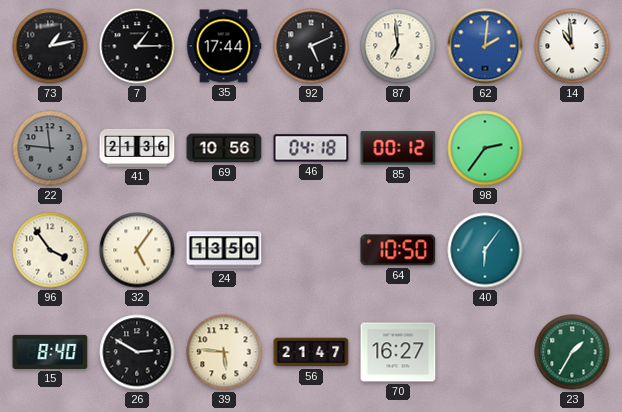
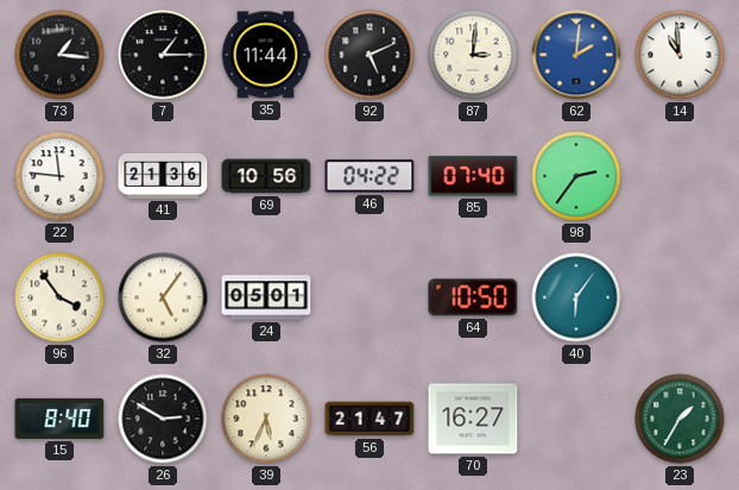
73: 1:13 -> 1:16
35: 17:44 -> 11:44
87: 6:59 -> 3:01
22 dial: grey -> white
46: 04:18 -> 04:22
85: 00:12 -> 07:40
24: 13:50 -> 05:01
39: 5:46 -> 5:34
